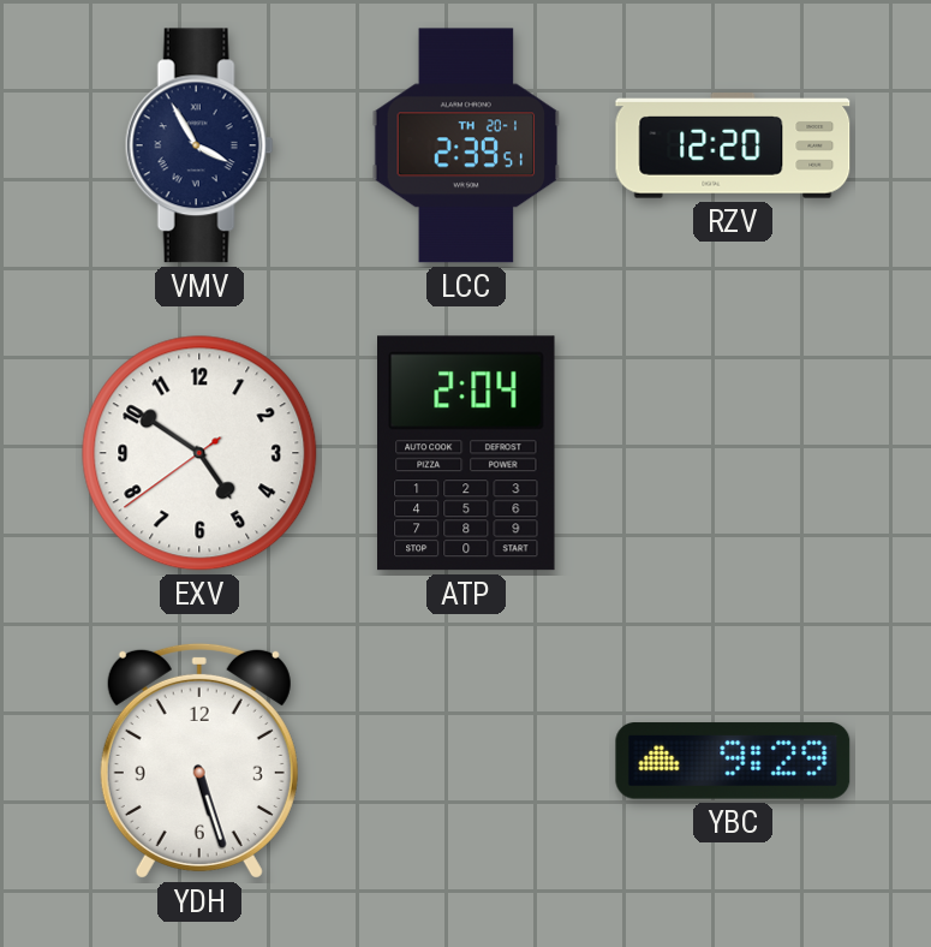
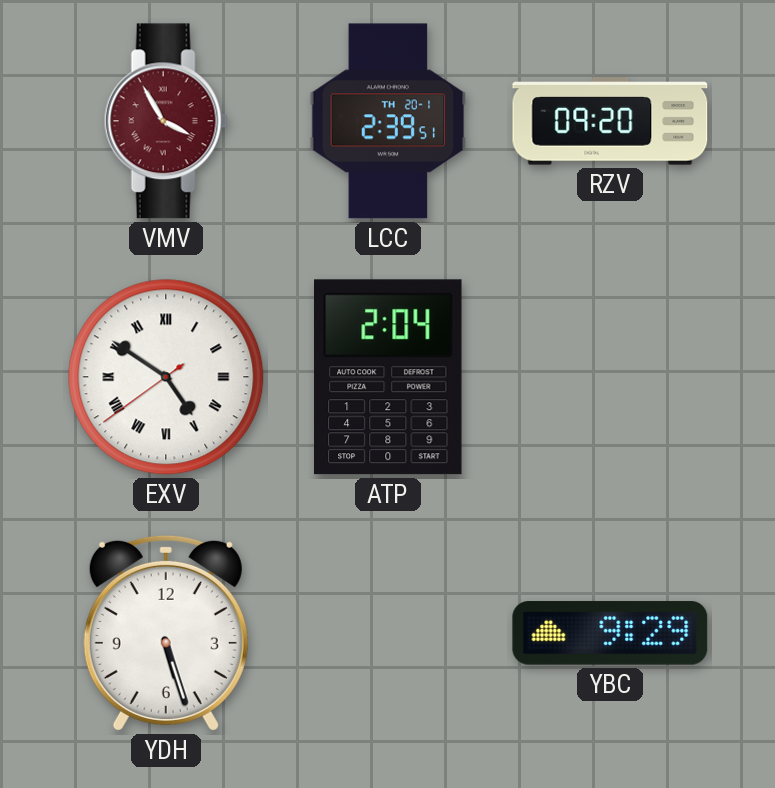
VMV dial: navy -> burgundy
RZV: 12:20 -> 09:20
EXV numerals: Arabic -> Roman
